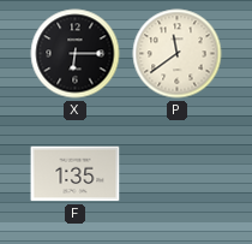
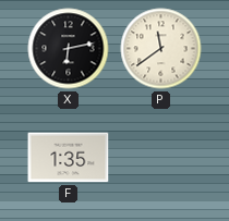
X: 6:15 -> 6:13
